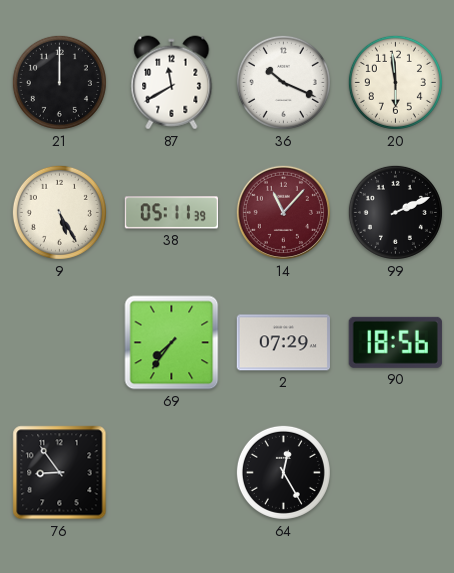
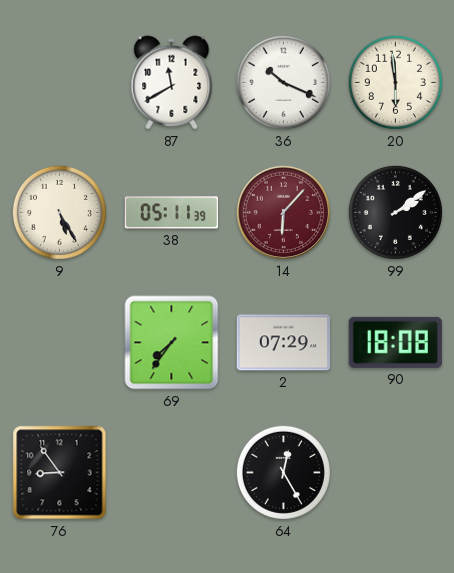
21: 12:00 -> none
14: 11:07 -> 6:07
99: 2:11 -> 2:09
90: 18:56 -> 18:08
